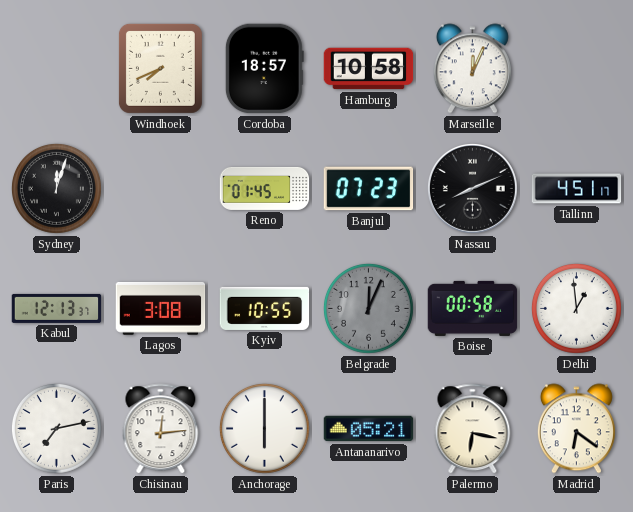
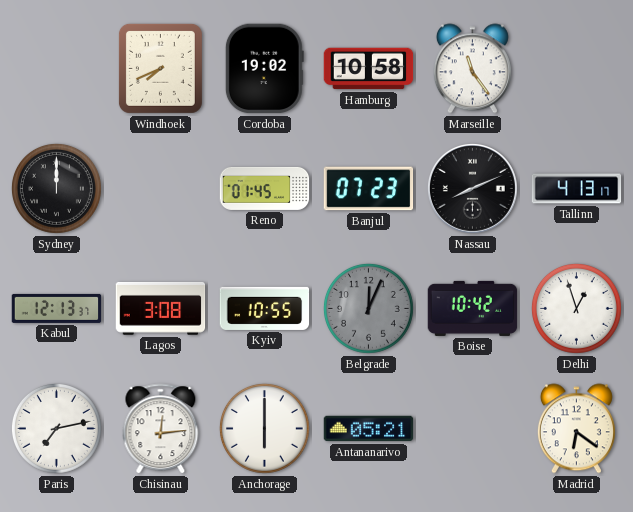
Cordoba: 18:57 -> 19:02
Marseille: 12:04 -> 11:24
Sydney: 12:03 -> 12:00
Tallinn: 4:51 -> 4:13
Boise: 00:58 -> 10:42
Delhi: 12:59 -> 12:57
Palermo: 6:17 -> none
